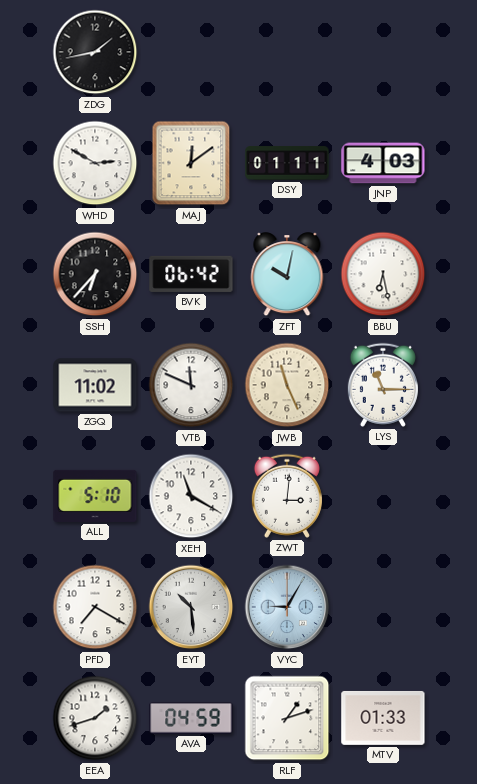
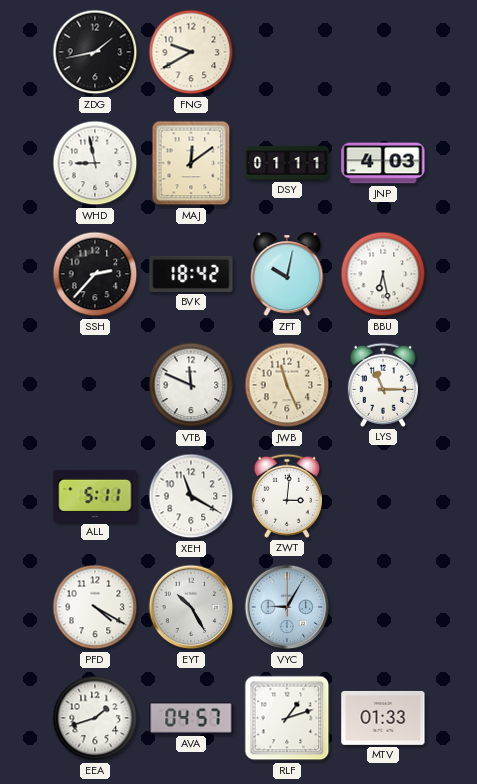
FNG: none -> 9:40
WHD: 2:50 -> 8:58
SSH: 6:37 -> 2:37
BVK: 06:42 -> 18:42
ZGQ: 11:02 -> none
ALL: 5:10 -> 5:11
PFD: 7:20 -> 4:20
EYT: 10:29 -> 10:25
AVA: 04:59 -> 04:57
